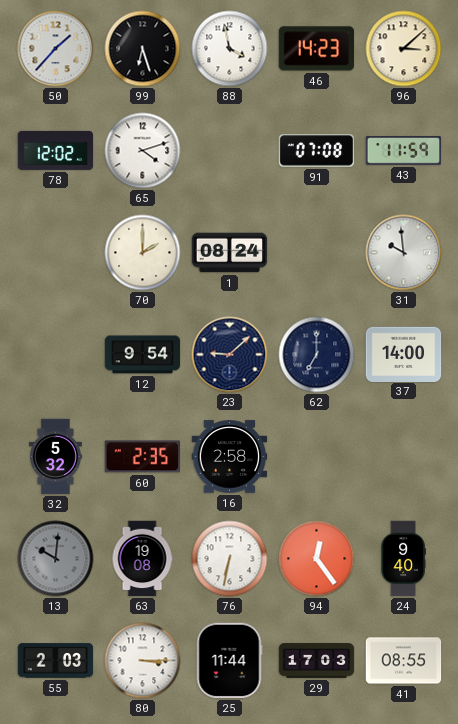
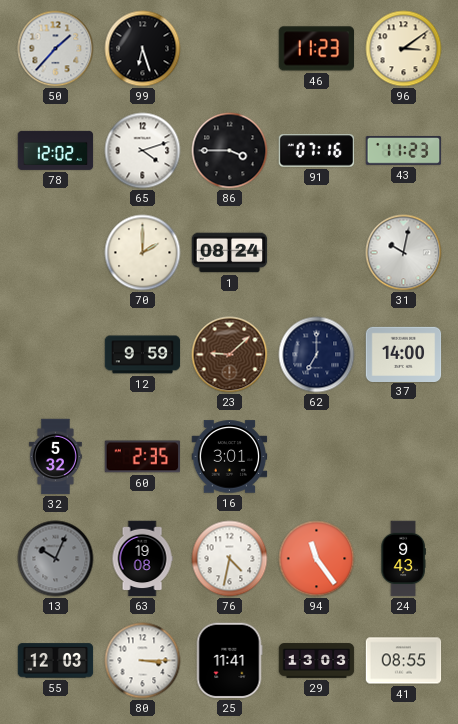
88: 3:58 -> none
46: 14:23 -> 11:23
96: 3:08 -> 3:09
86: none -> 3:45
91: 07:08 -> 07:16
43: 11:59 -> 11:23
31: 9:59 -> 10:02
12: 9:54 -> 9:59
23 dial: navy -> brown
16: 2:58 -> 3:01
13: 10:01 -> 10:04
76: 6:32 -> 4:32
94: 12:24 -> 11:24
24: 9:40 -> 9:43
55: 2:03 -> 12:03
25: 11:44 -> 11:41
29: 17:03 -> 13:03
